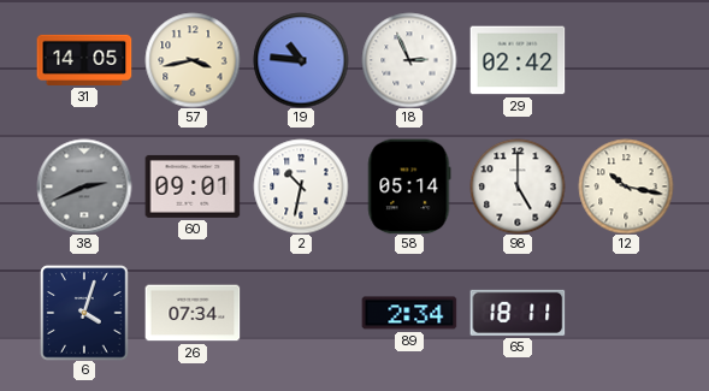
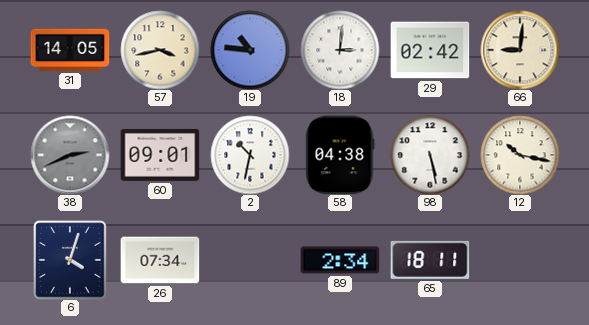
18: 2:56 -> 3:01
66: none -> 9:01
58: 05:14 -> 04:38
98: 5:00 -> 5:28
